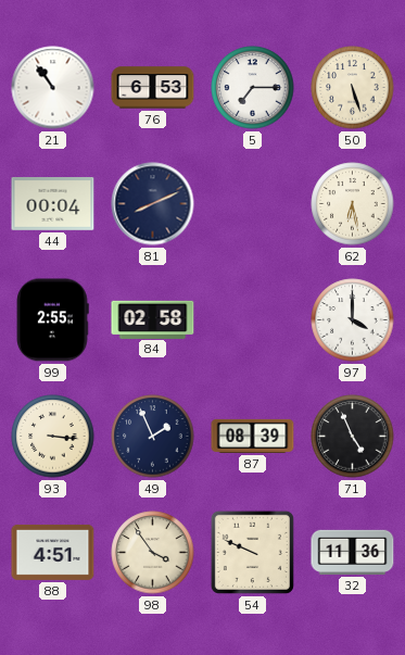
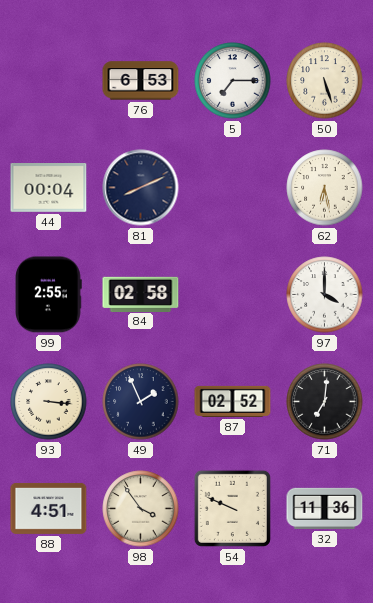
21: 10:54 -> none
87: 08:39 -> 02:52
71: 4:56 -> 7:01
